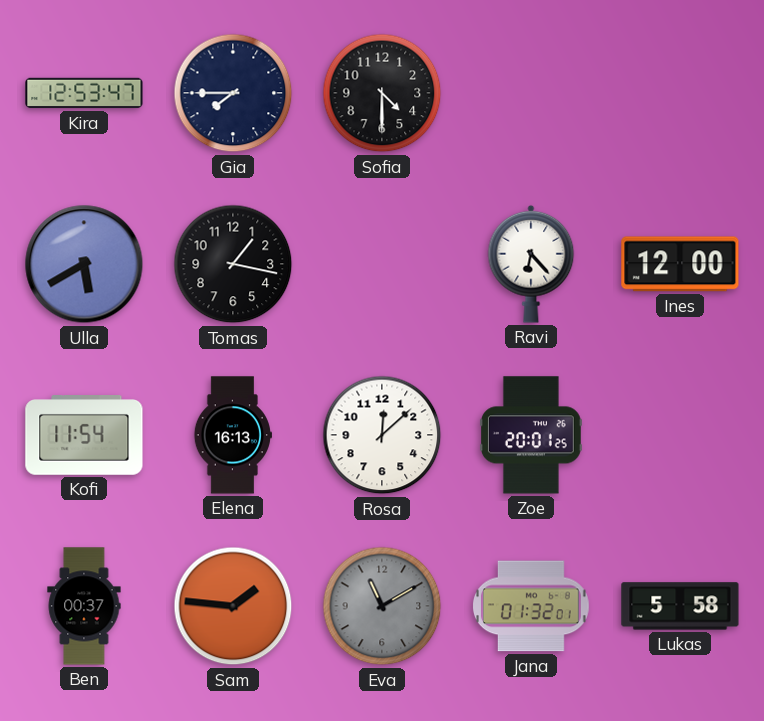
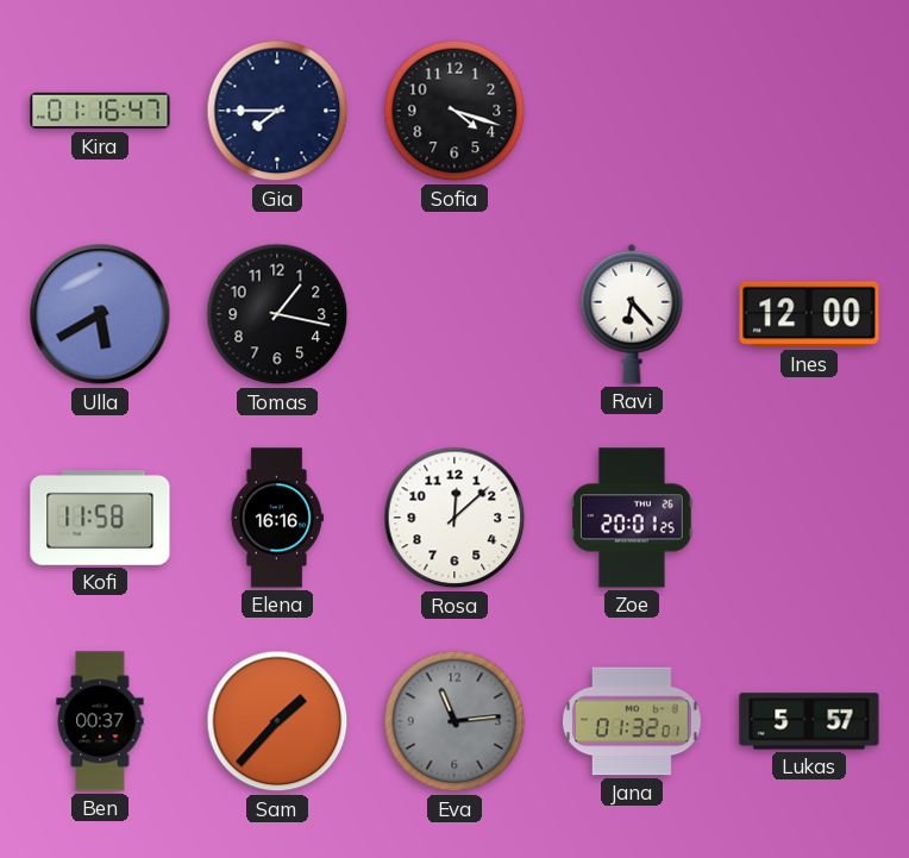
Kira: 12:53 -> 01:16
Sofia: 4:30 -> 4:18
Kofi: 11:54 -> 11:58
Elena: 16:13 -> 16:16
Sam: 1:46 -> 1:37
Eva: 11:10 -> 11:14
Lukas: 5:58 -> 5:57
